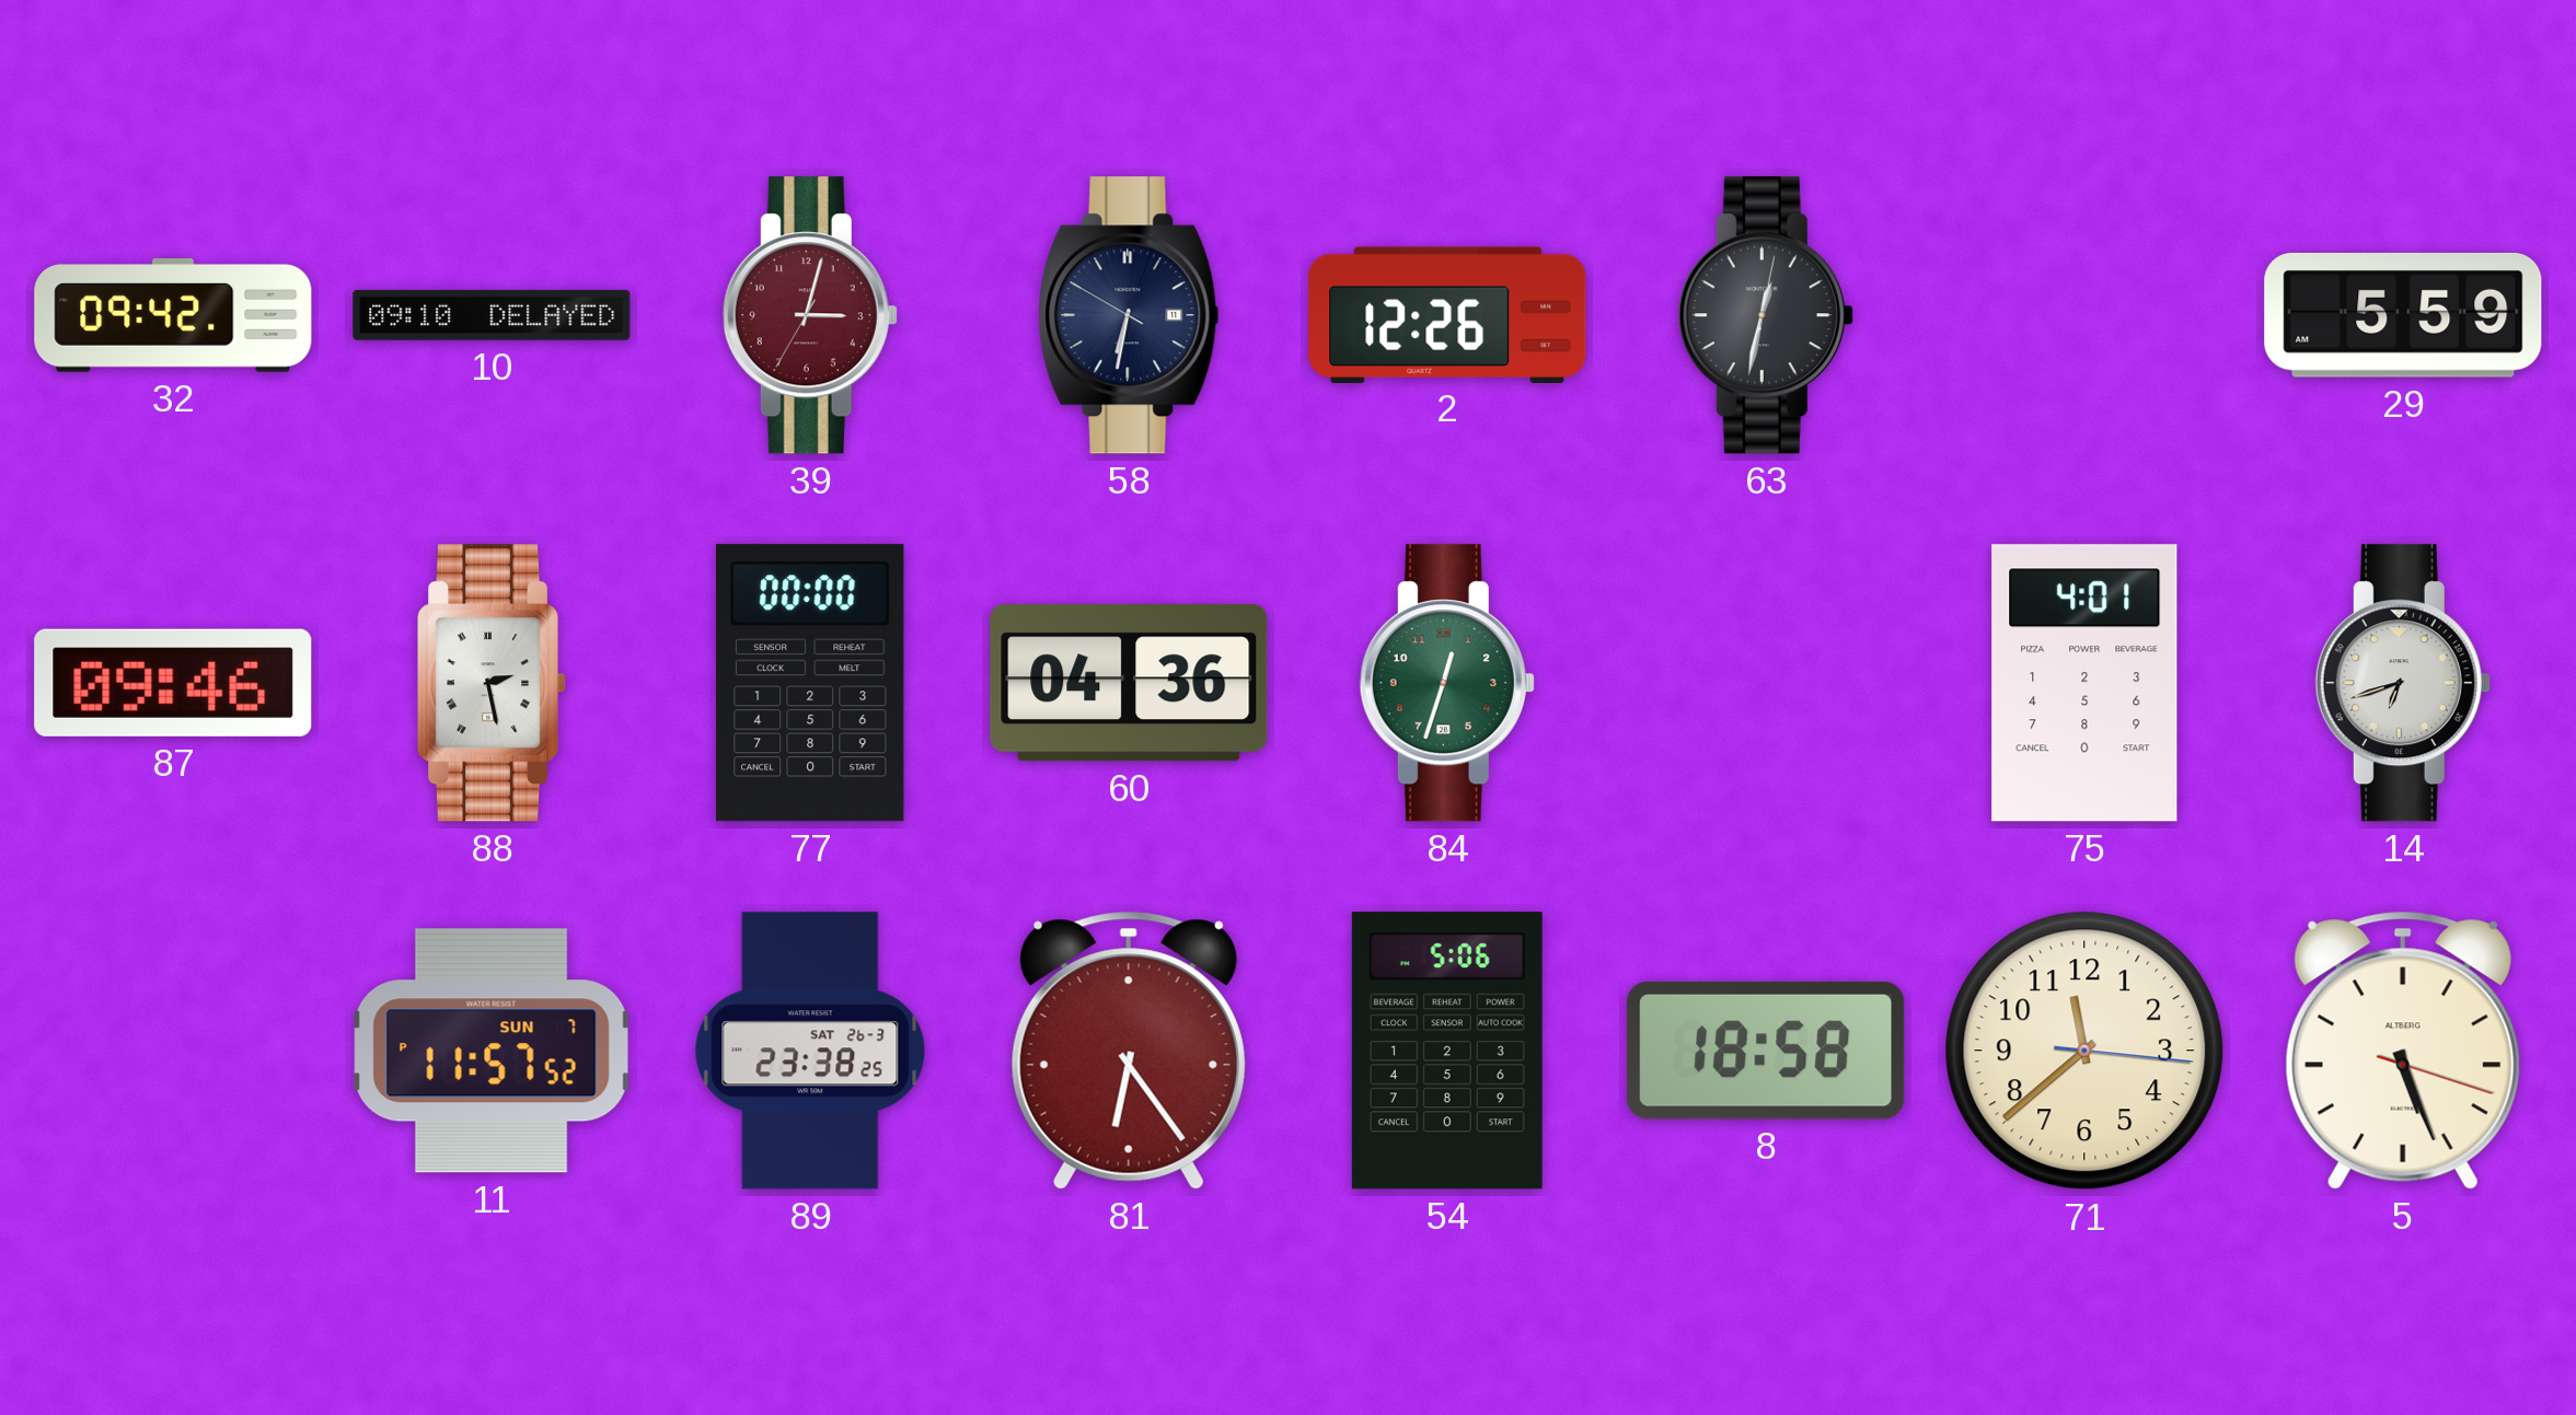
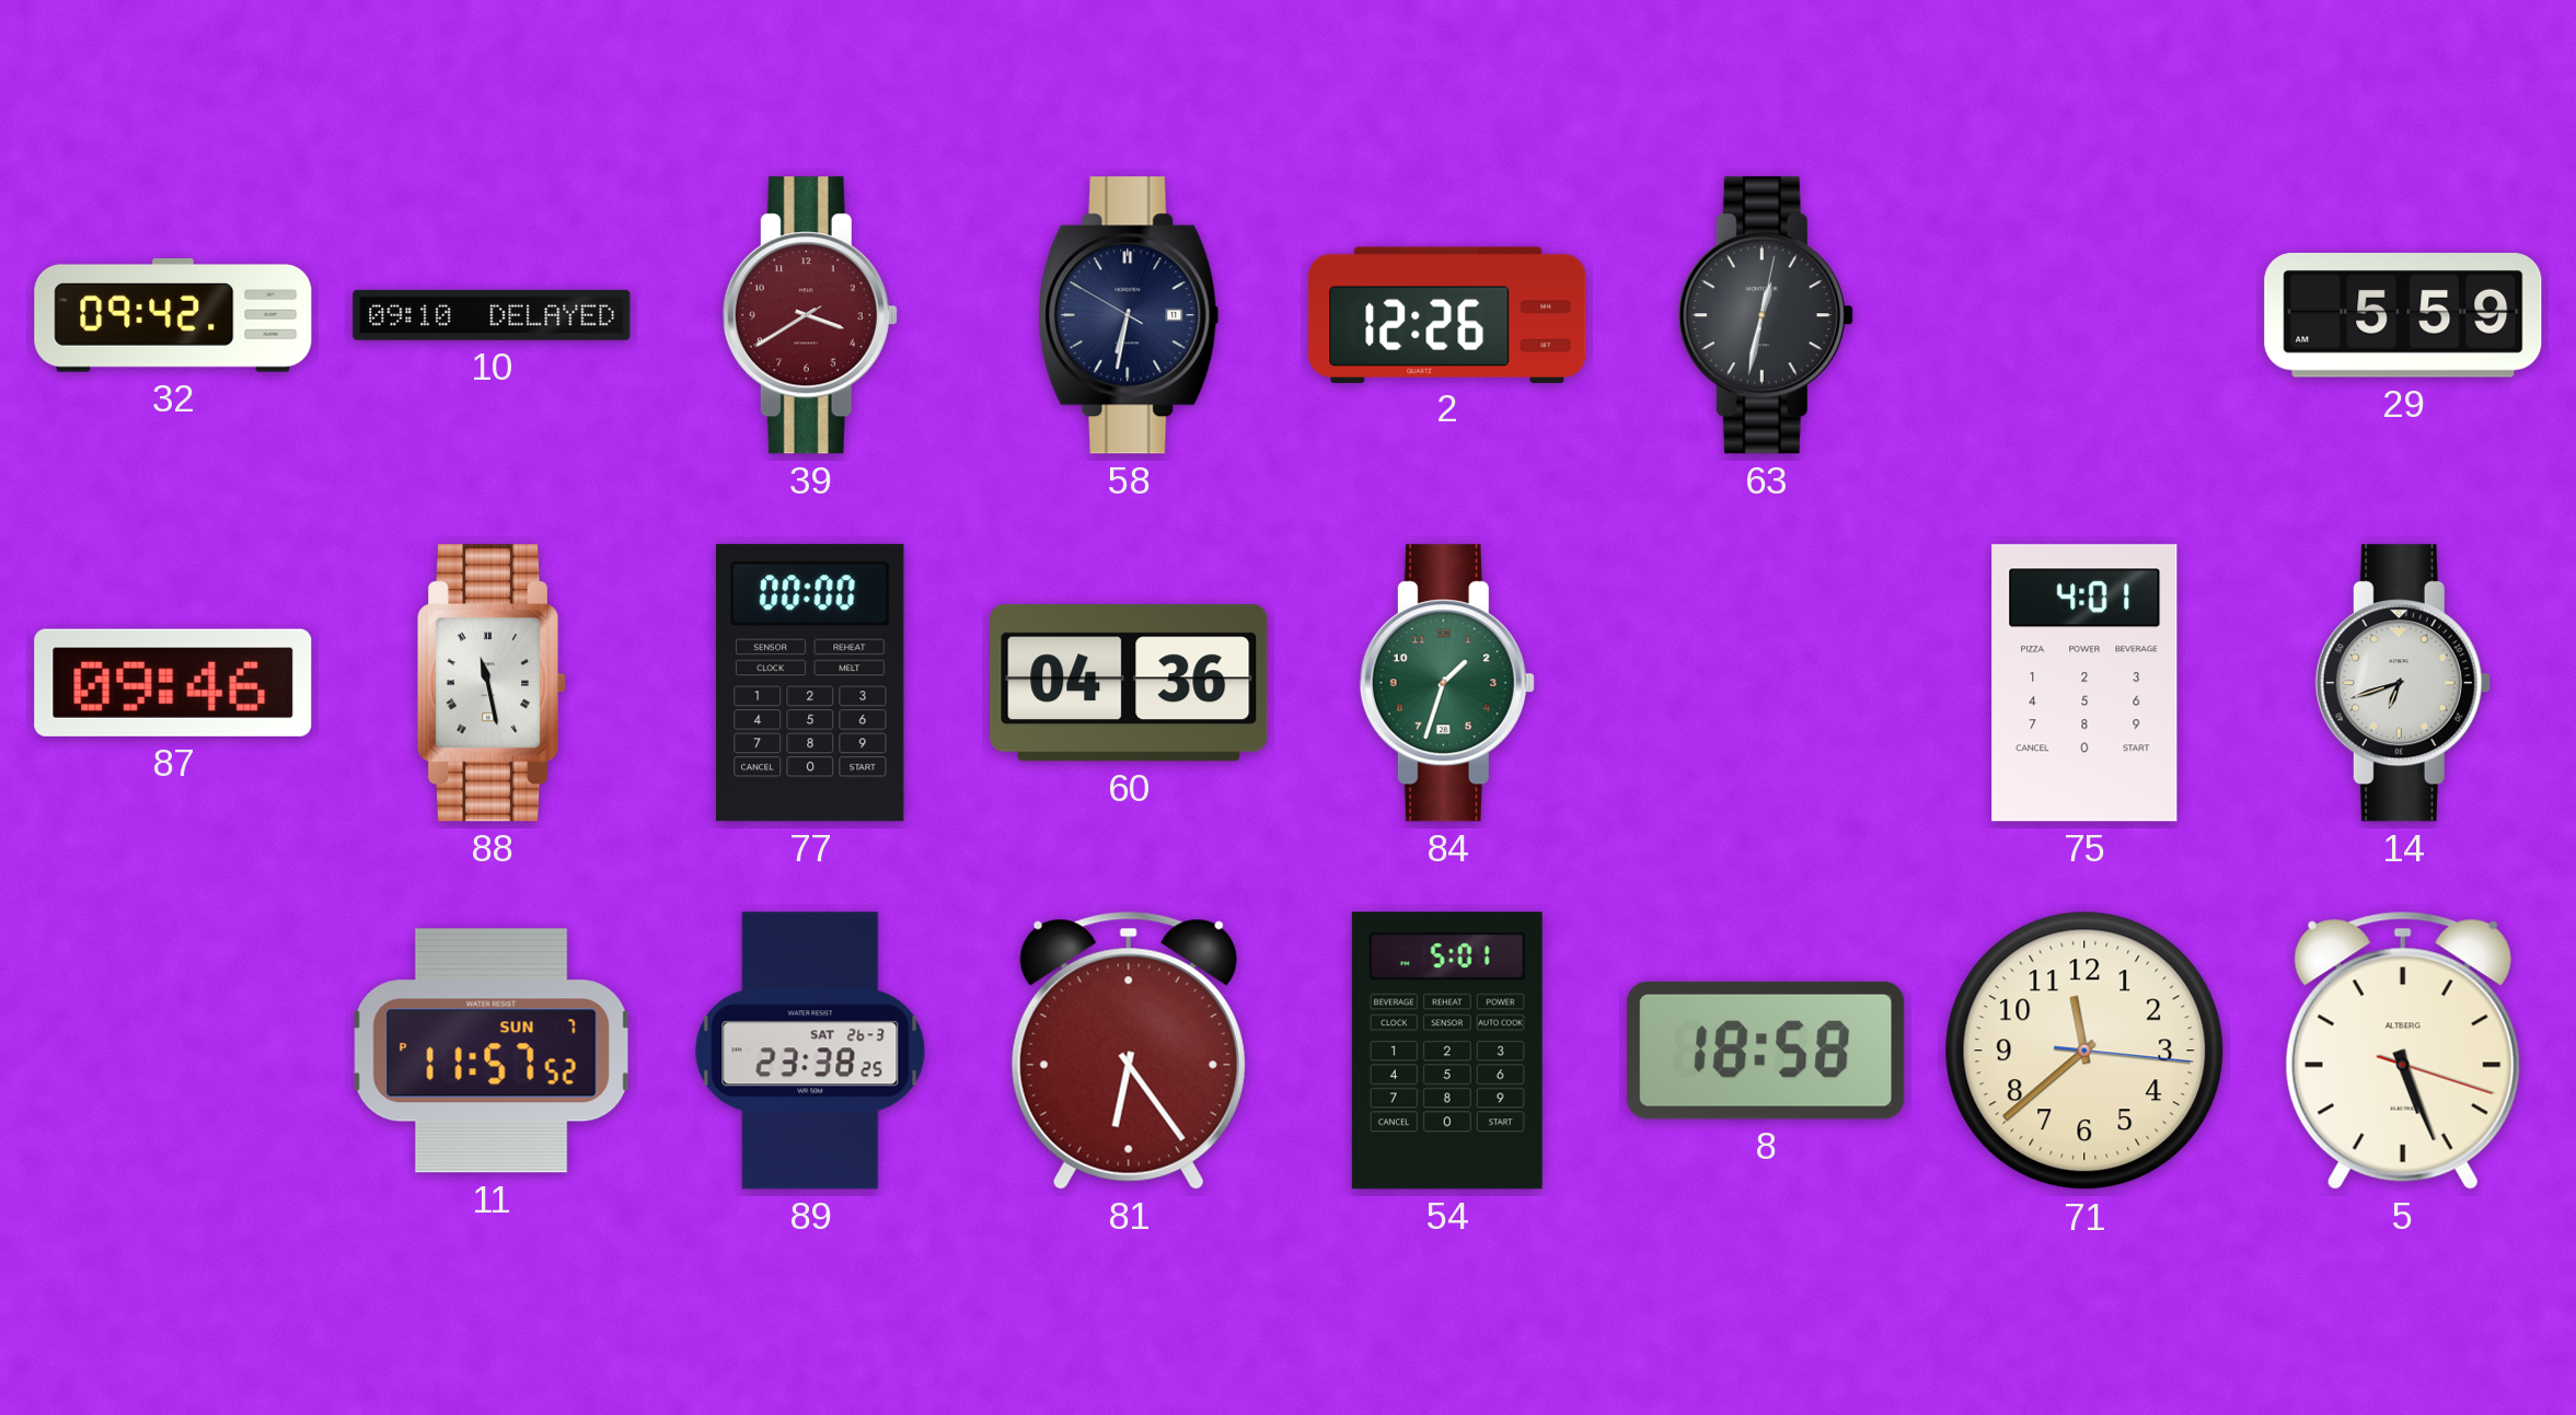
39: 3:02 -> 3:39
88: 2:28 -> 11:28
84: 12:33 -> 1:33
54: 5:06 -> 5:01
